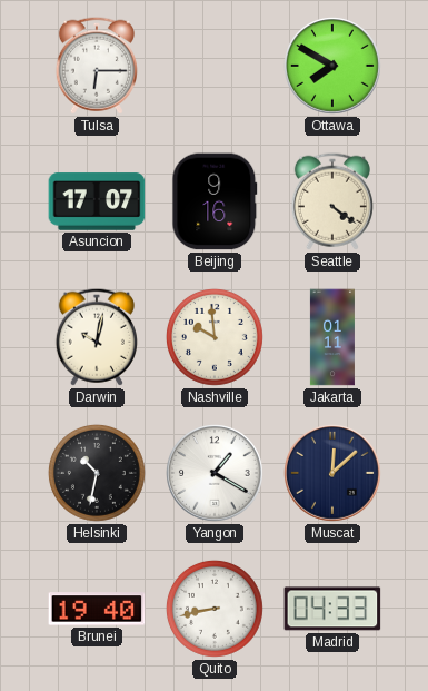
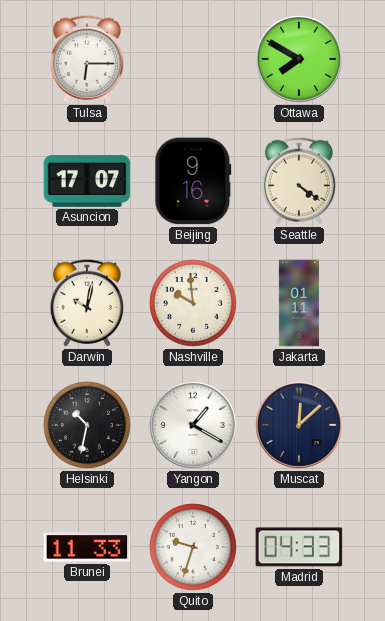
Brunei: 19:40 -> 11:33
Quito: 8:43 -> 9:33
